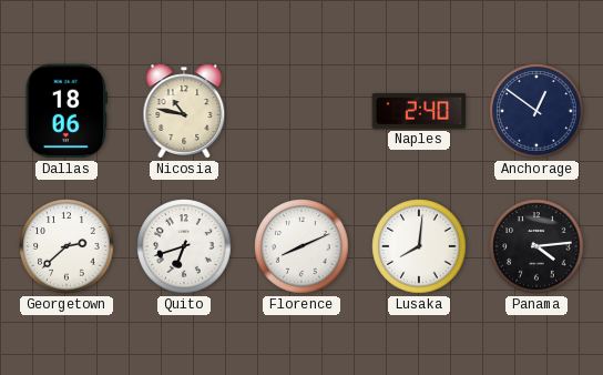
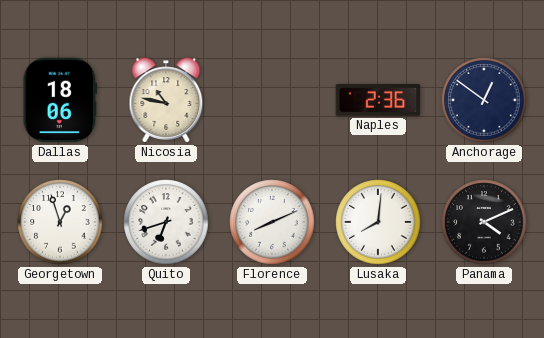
Naples: 2:40 -> 2:36
Georgetown: 2:38 -> 12:57
Panama: 4:14 -> 4:11
